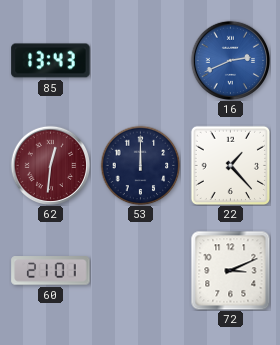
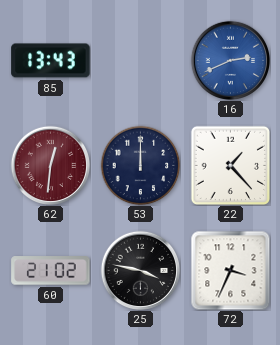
60: 21:01 -> 21:02
25: none -> 3:47
72: 3:11 -> 3:34
